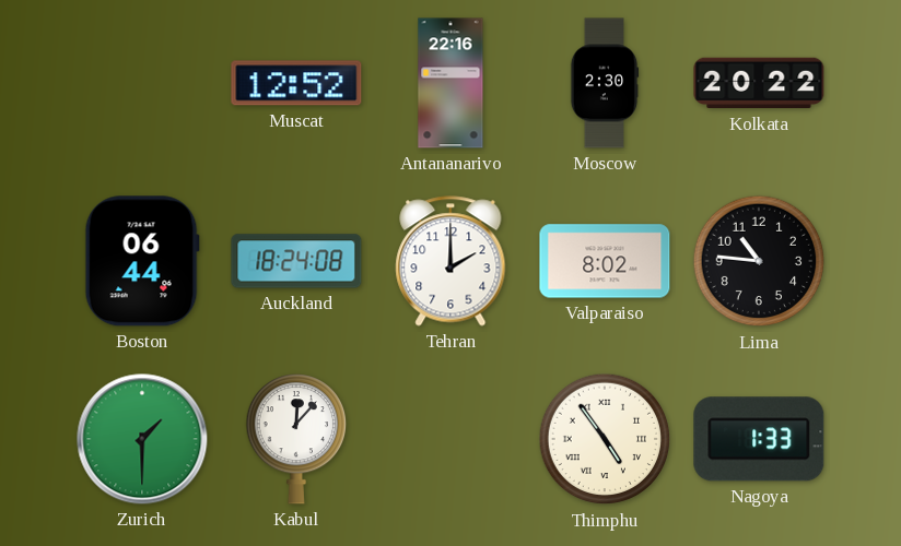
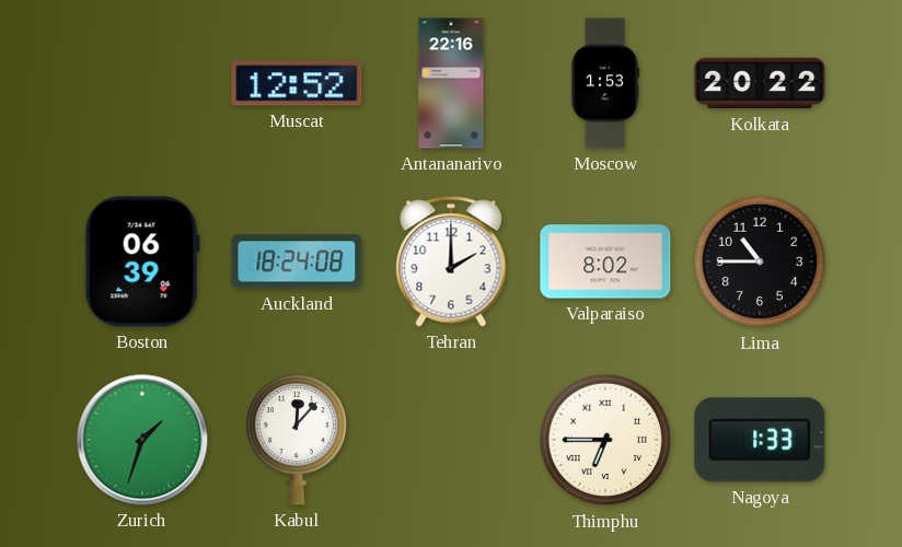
Moscow: 2:30 -> 1:53
Boston: 06:44 -> 06:39
Lima: 10:46 -> 10:45
Zurich: 1:30 -> 1:33
Thimphu: 4:54 -> 6:45
